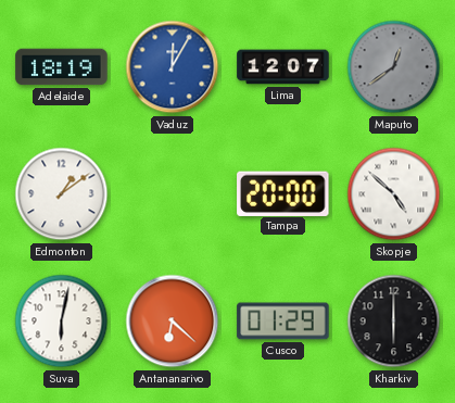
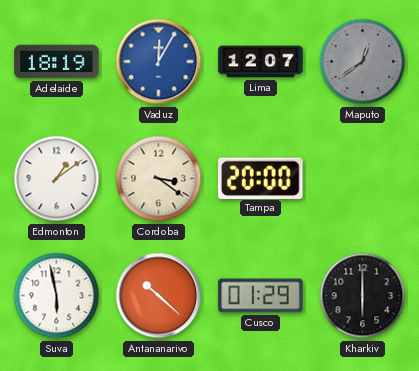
Cordoba: none -> 3:21
Skopje: 4:52 -> none
Suva: 6:02 -> 5:58
Antananarivo: 6:22 -> 10:22
